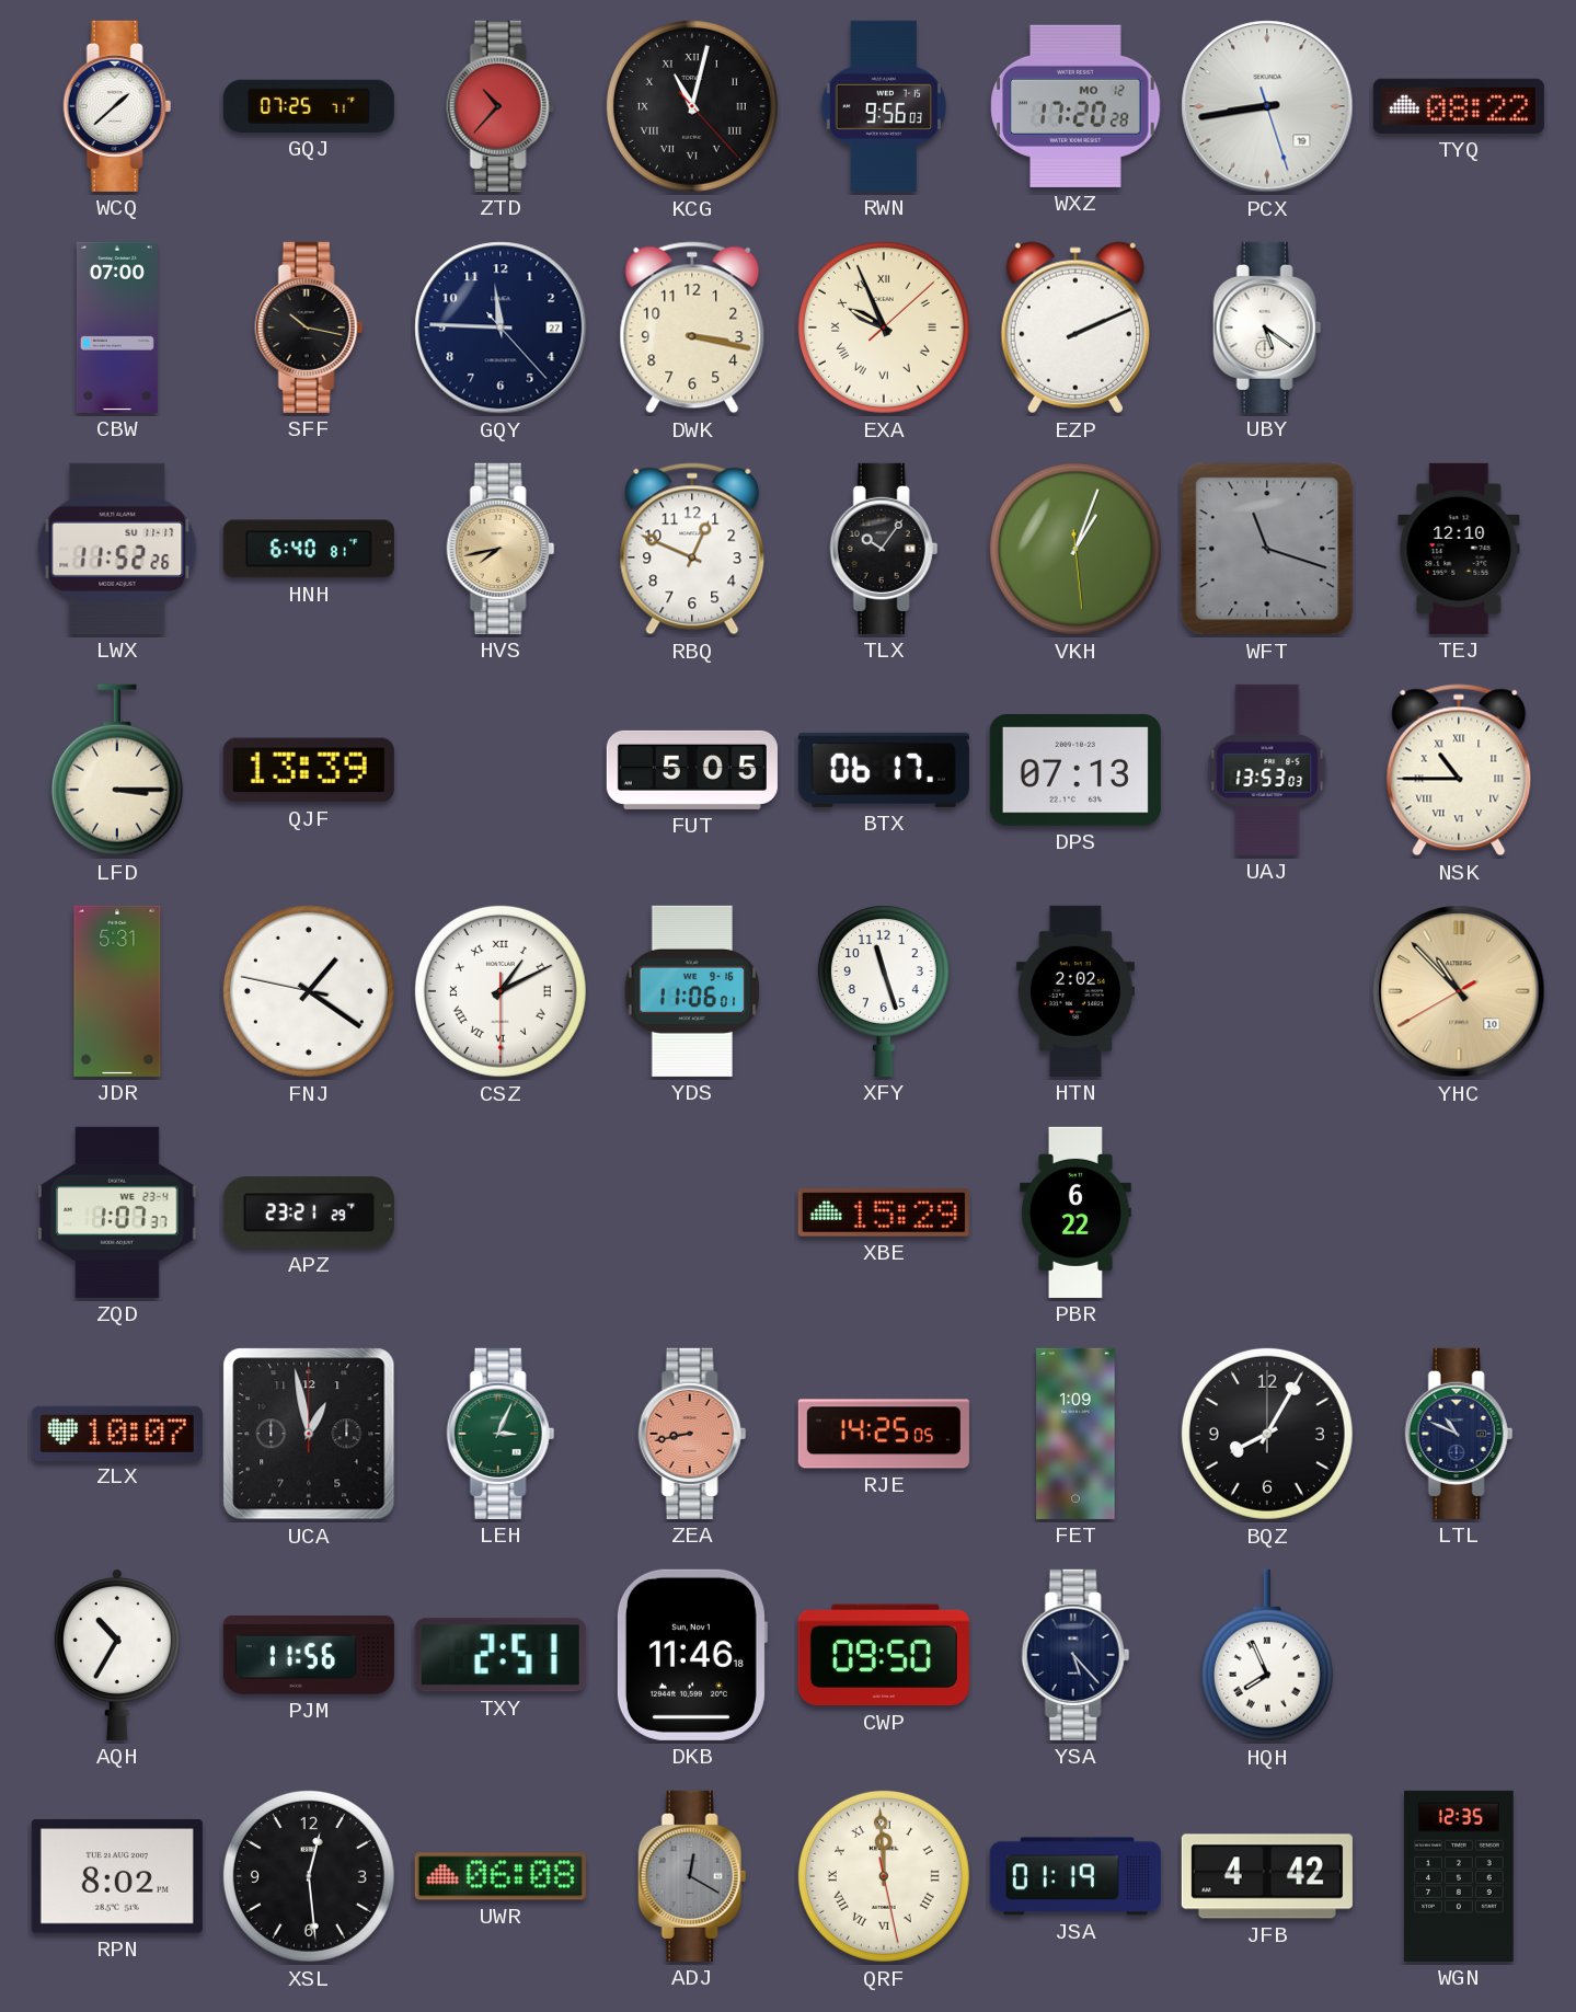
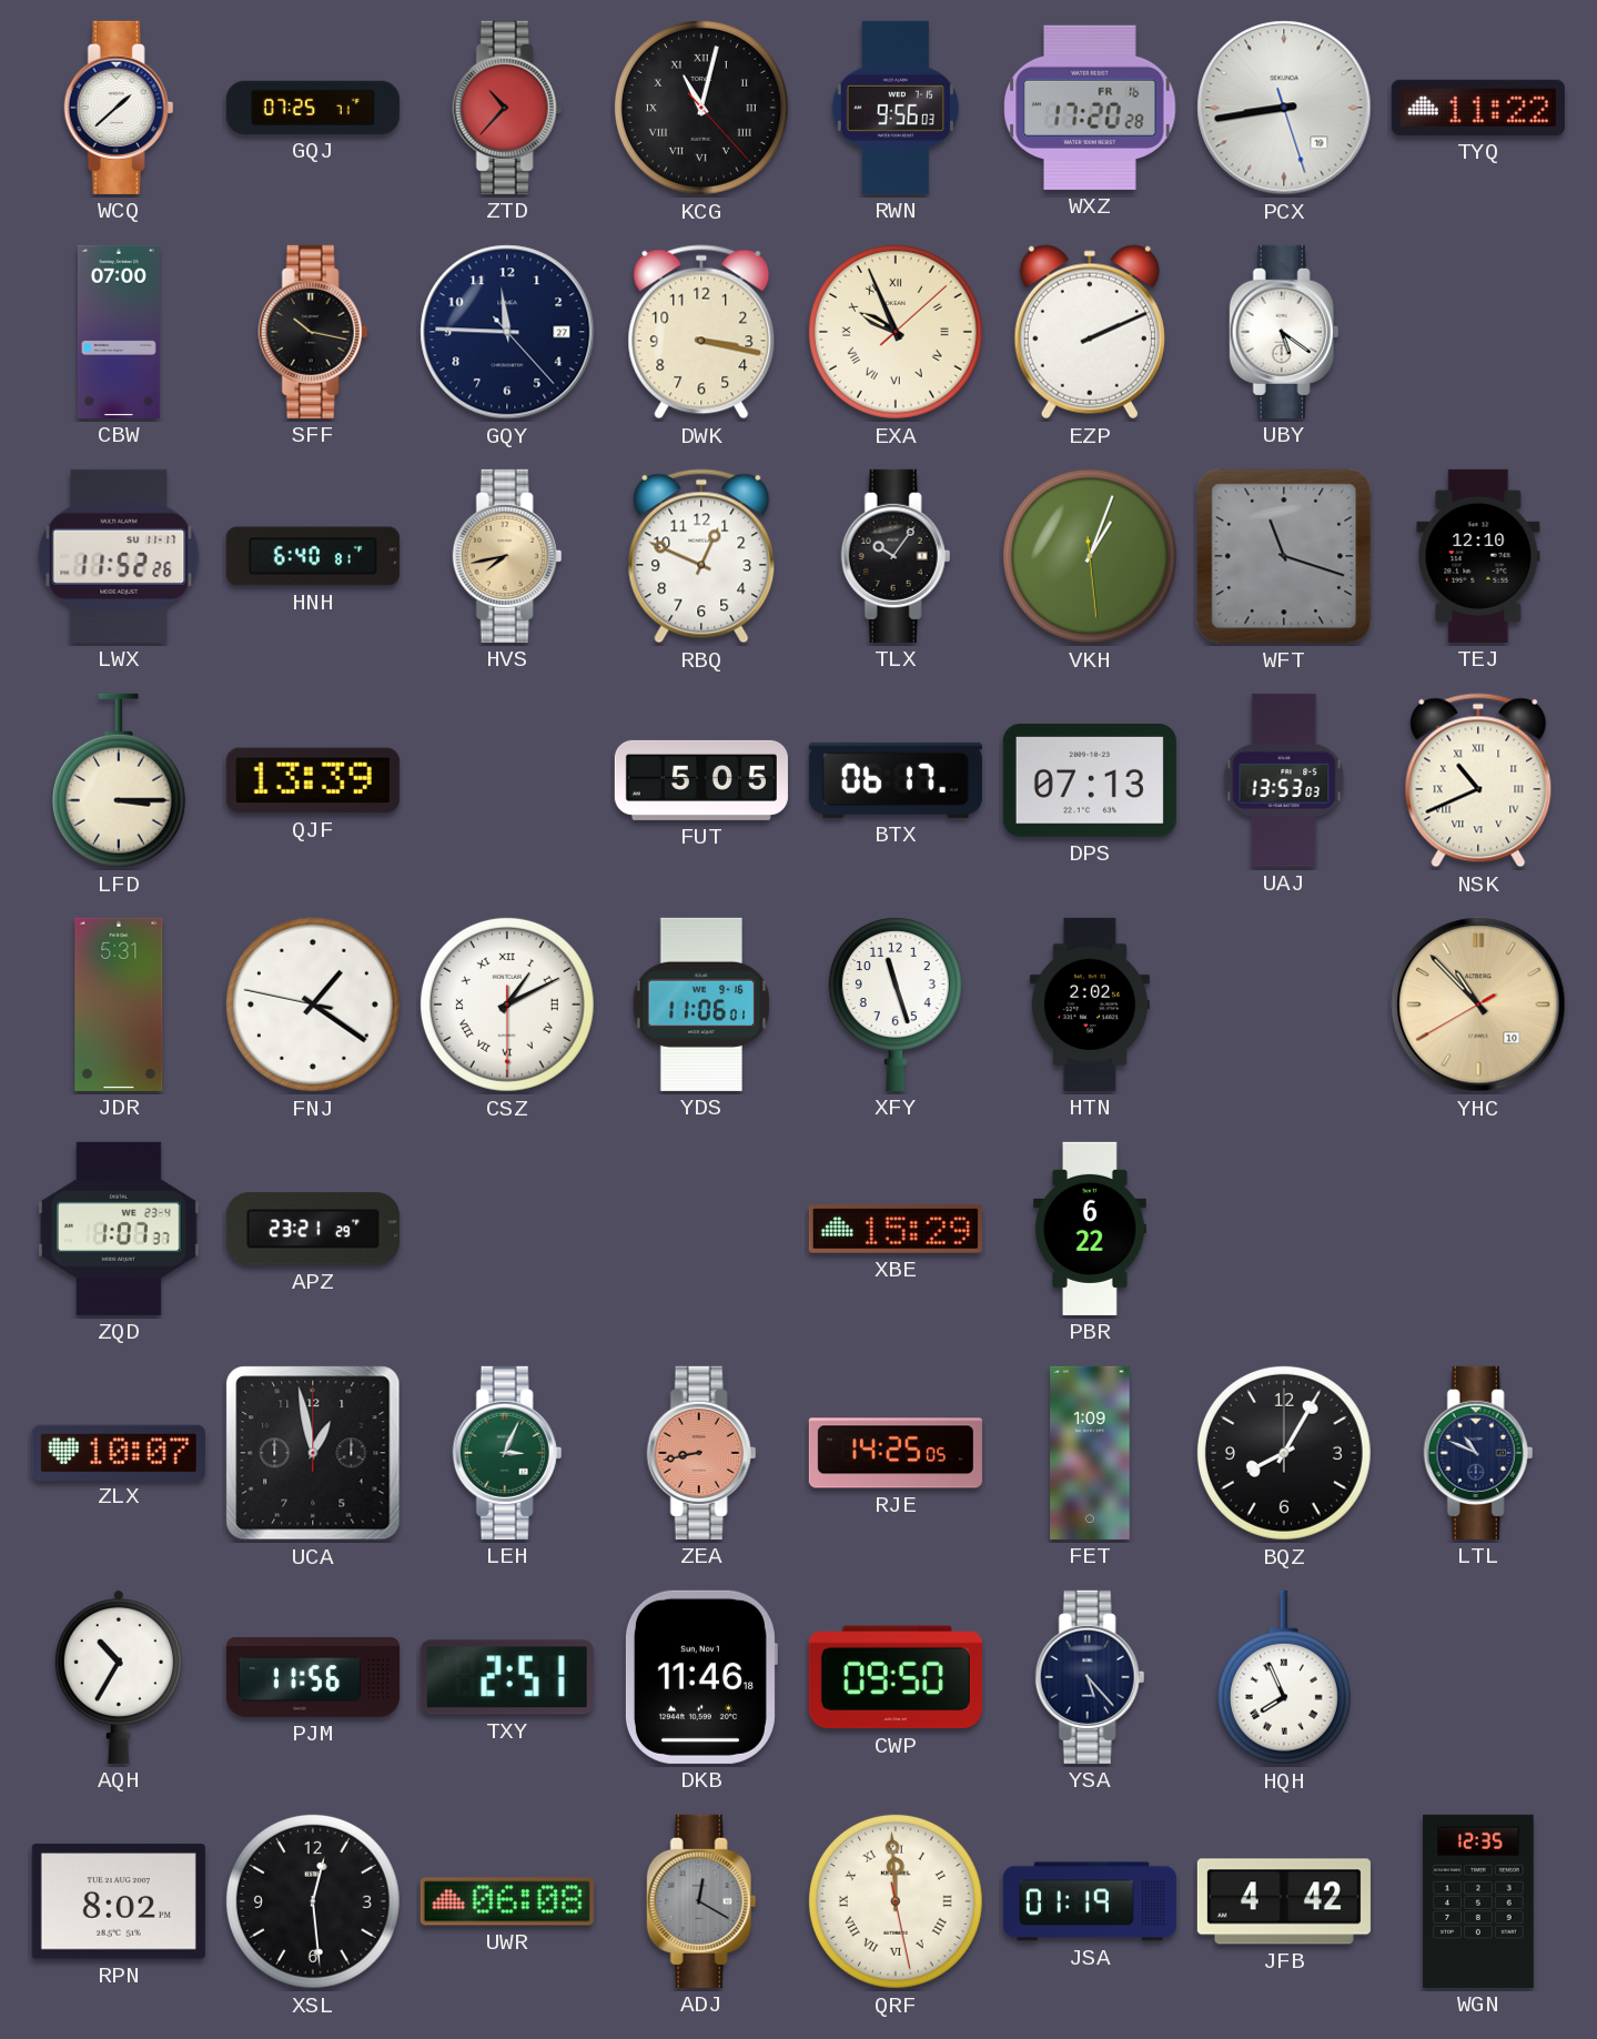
WXZ date: MO 12 -> FR 16
TYQ: 08:22 -> 11:22
NSK: 10:45 -> 10:41
